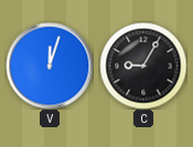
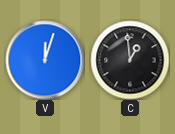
C: 9:05 -> 12:59
